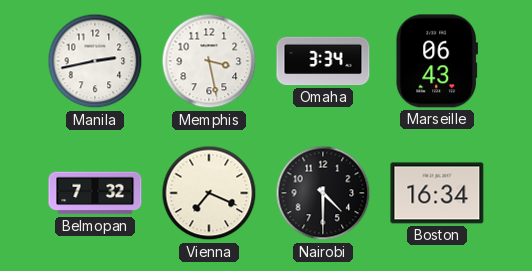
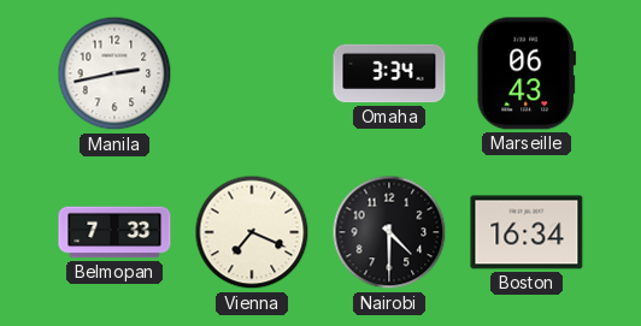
Memphis: 3:28 -> none
Belmopan: 7:32 -> 7:33
